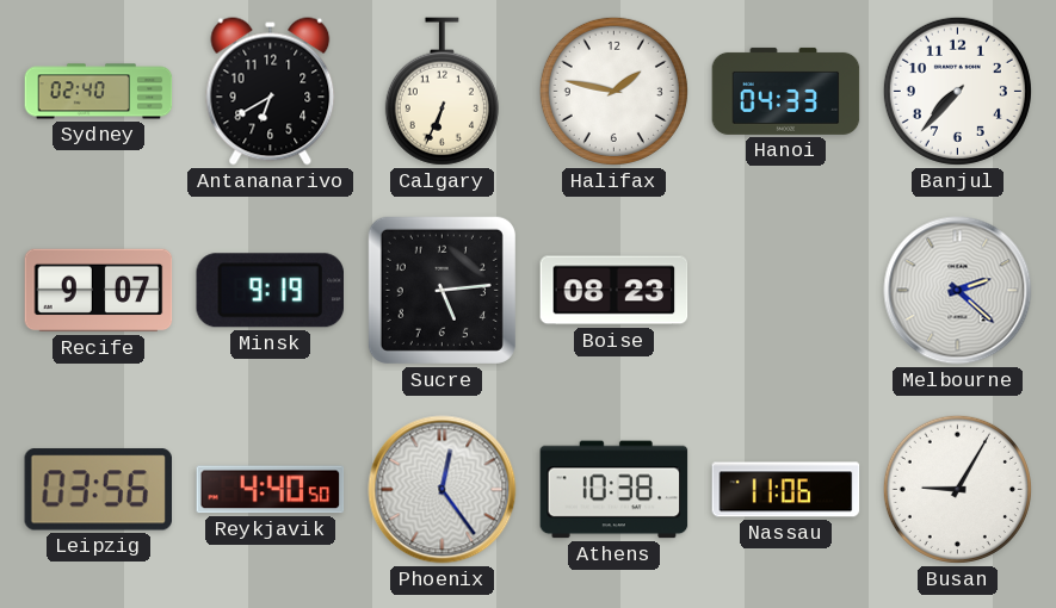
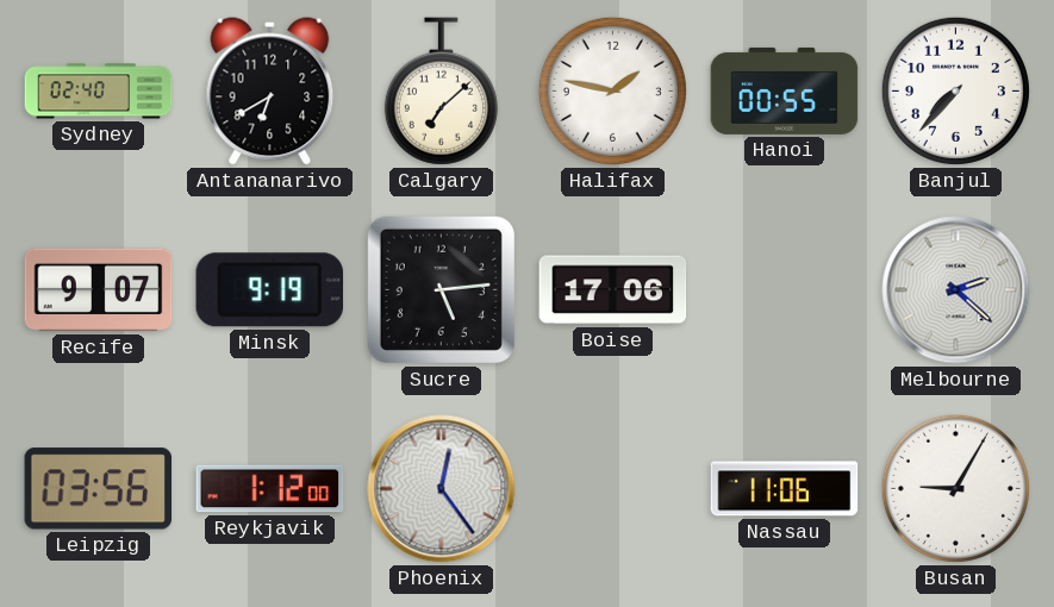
Calgary: 6:34 -> 7:08
Hanoi: 04:33 -> 00:55
Boise: 08:23 -> 17:06
Reykjavik: 4:40 -> 1:12
Athens: 10:38 -> none
